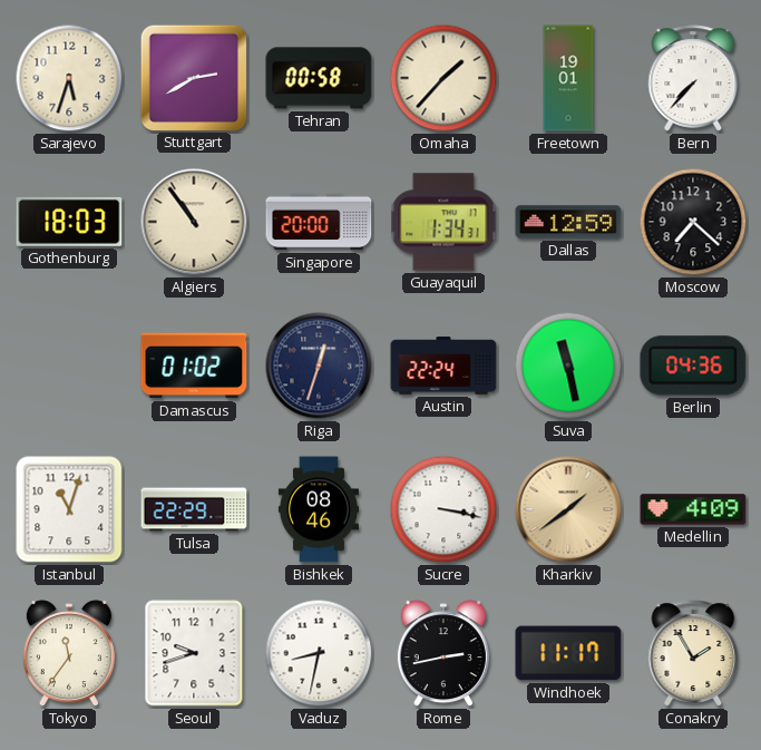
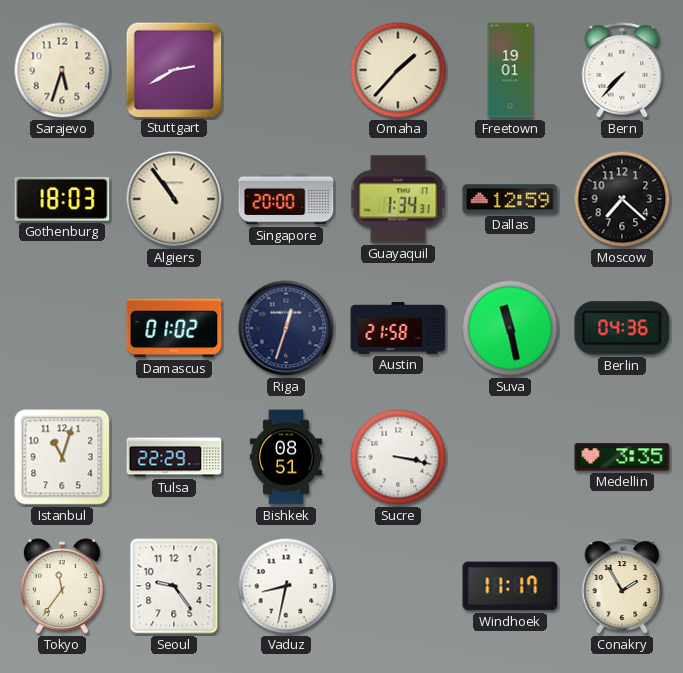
Tehran: 00:58 -> none
Austin: 22:24 -> 21:58
Bishkek: 08:46 -> 08:51
Kharkiv: 1:39 -> none
Medellin: 4:09 -> 3:35
Seoul: 9:42 -> 9:24
Rome: 2:43 -> none
